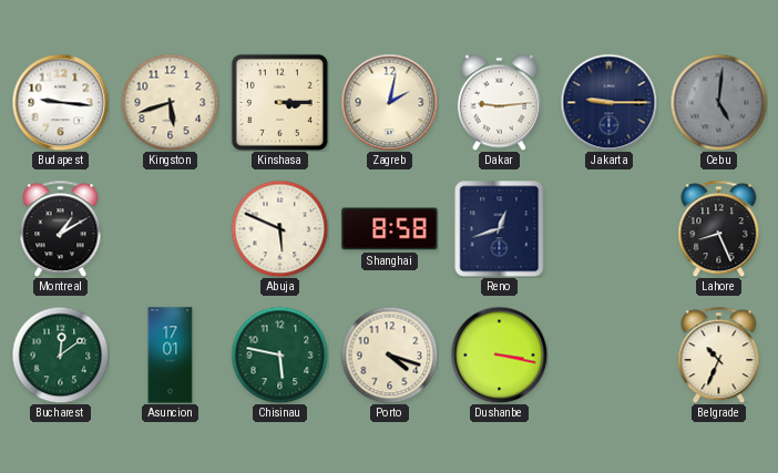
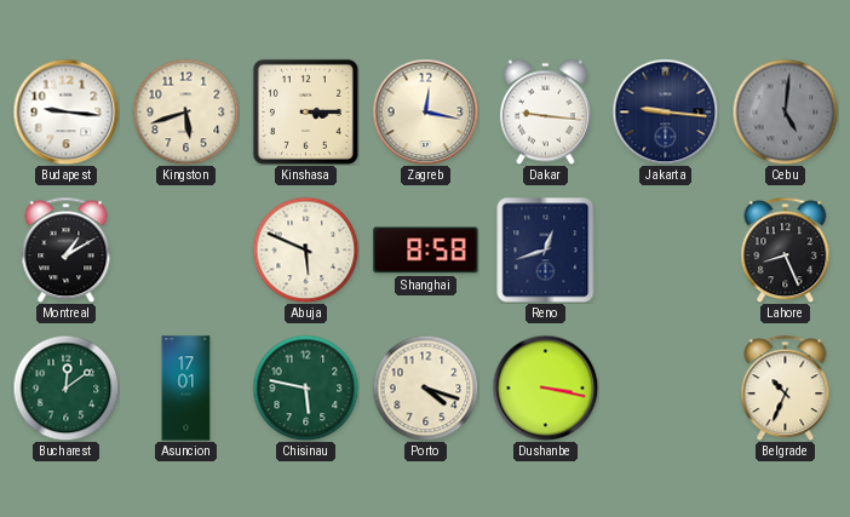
Zagreb: 2:02 -> 12:17
Dakar: 9:14 -> 9:16
Jakarta: 9:15 -> 9:16
